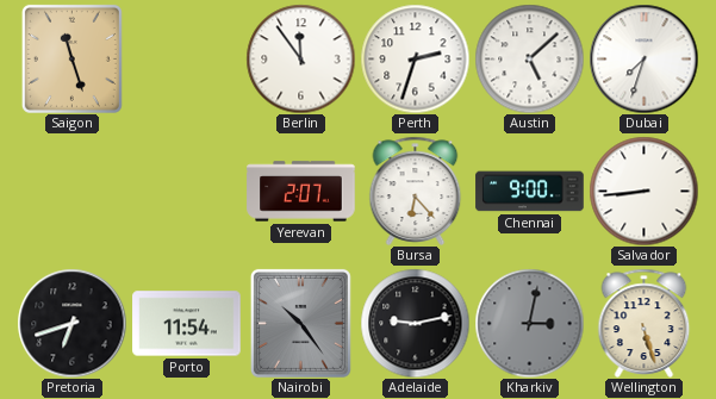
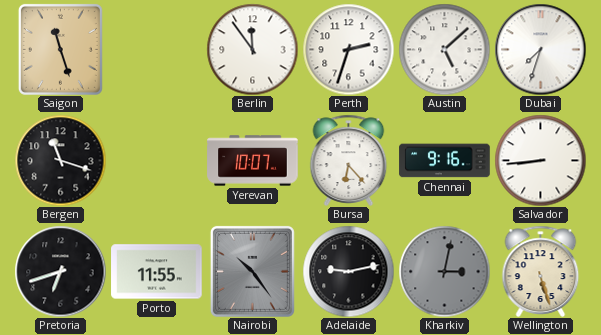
Bergen: none -> 11:18
Yerevan: 2:07 -> 10:07
Chennai: 9:00 -> 9:16
Porto: 11:54 -> 11:55
